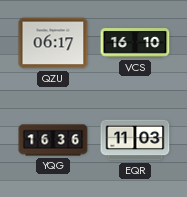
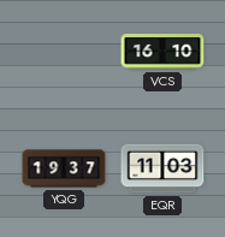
QZU: 06:17 -> none
YQG: 16:36 -> 19:37
